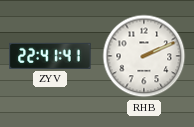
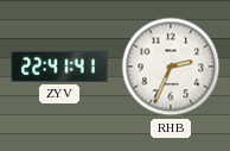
RHB: 2:11 -> 2:34
